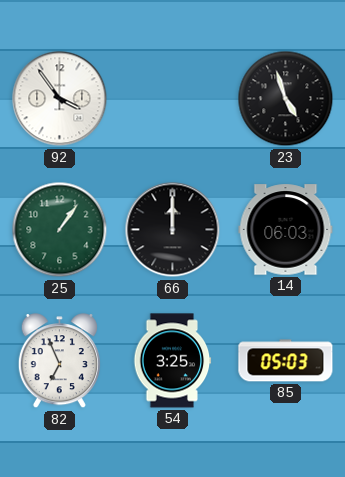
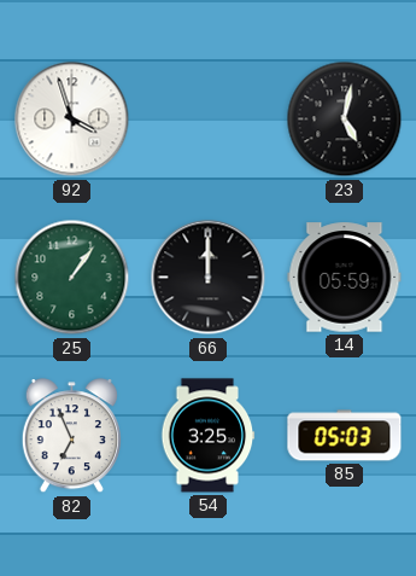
92: 3:54 -> 3:57
23: 4:57 -> 5:02
14: 06:03 -> 05:59
